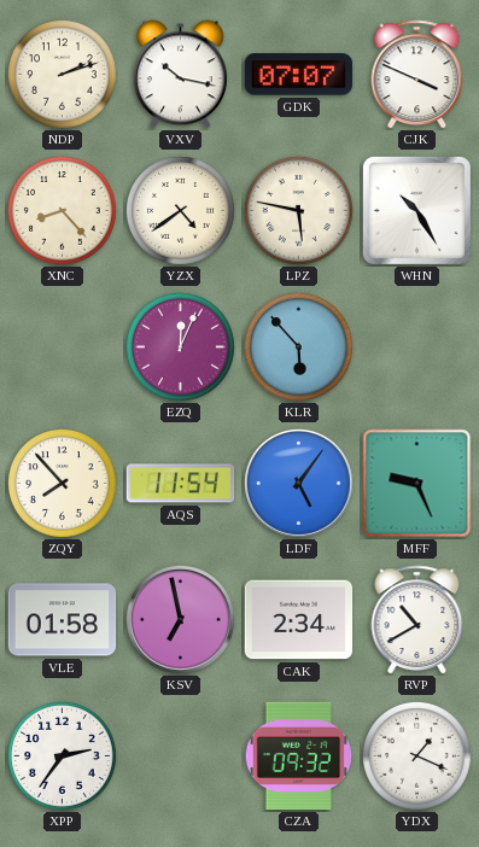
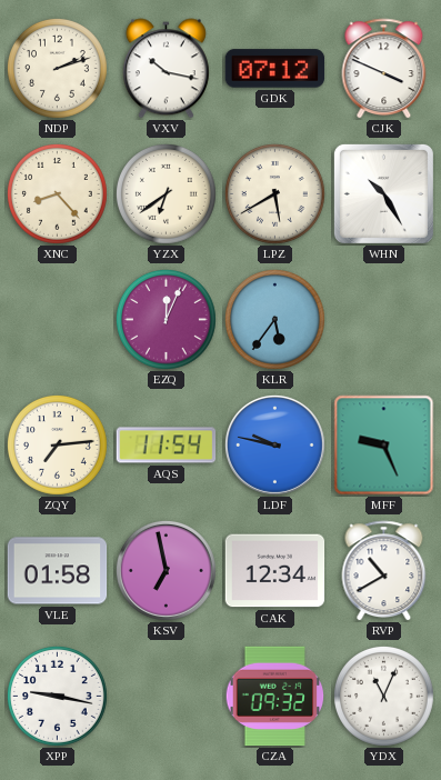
GDK: 07:07 -> 07:12
YZX: 4:39 -> 6:39
LPZ: 5:47 -> 5:40
KLR: 5:53 -> 5:36
ZQY: 7:53 -> 7:14
LDF: 5:06 -> 9:47
CAK: 2:34 -> 12:34
XPP: 2:36 -> 9:17
YDX: 1:19 -> 11:04
